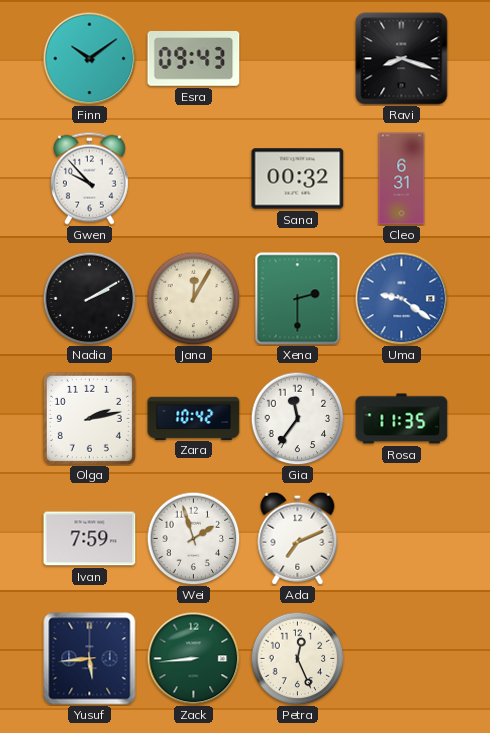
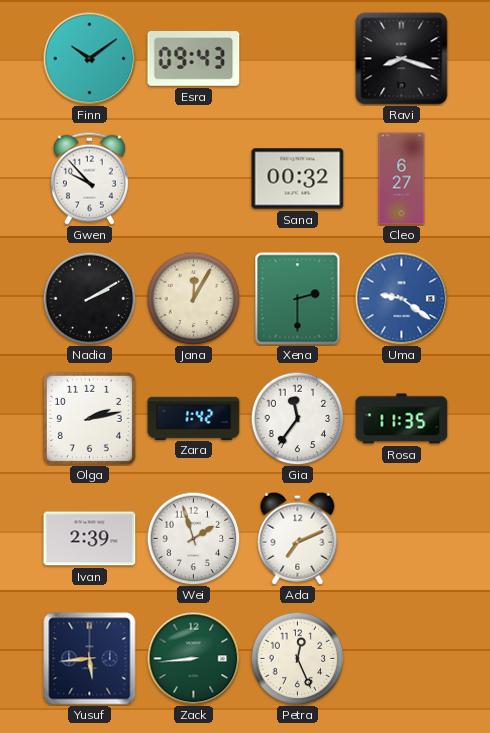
Cleo: 6:31 -> 6:27
Zara: 10:42 -> 1:42
Ivan: 7:59 -> 2:39
